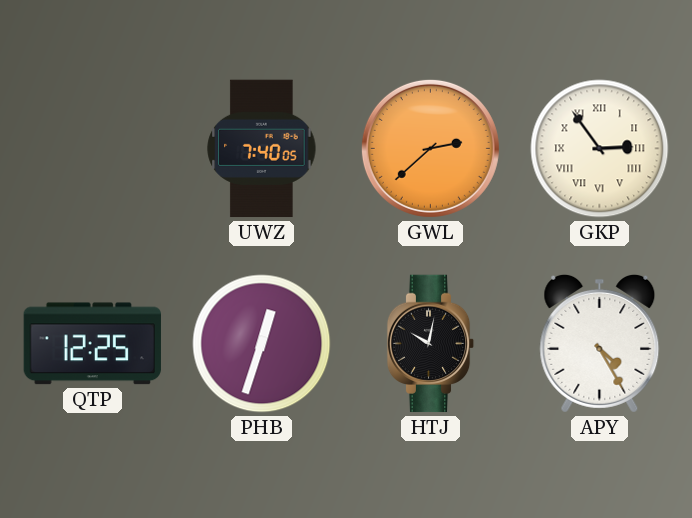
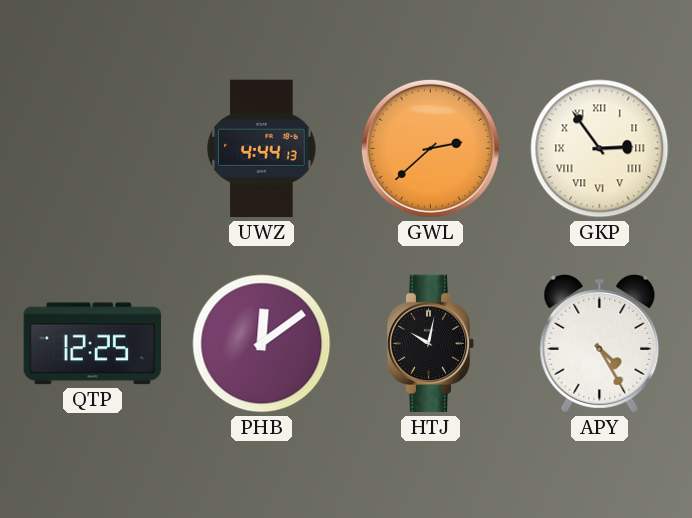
UWZ: 7:40 -> 4:44
PHB: 12:33 -> 12:09
